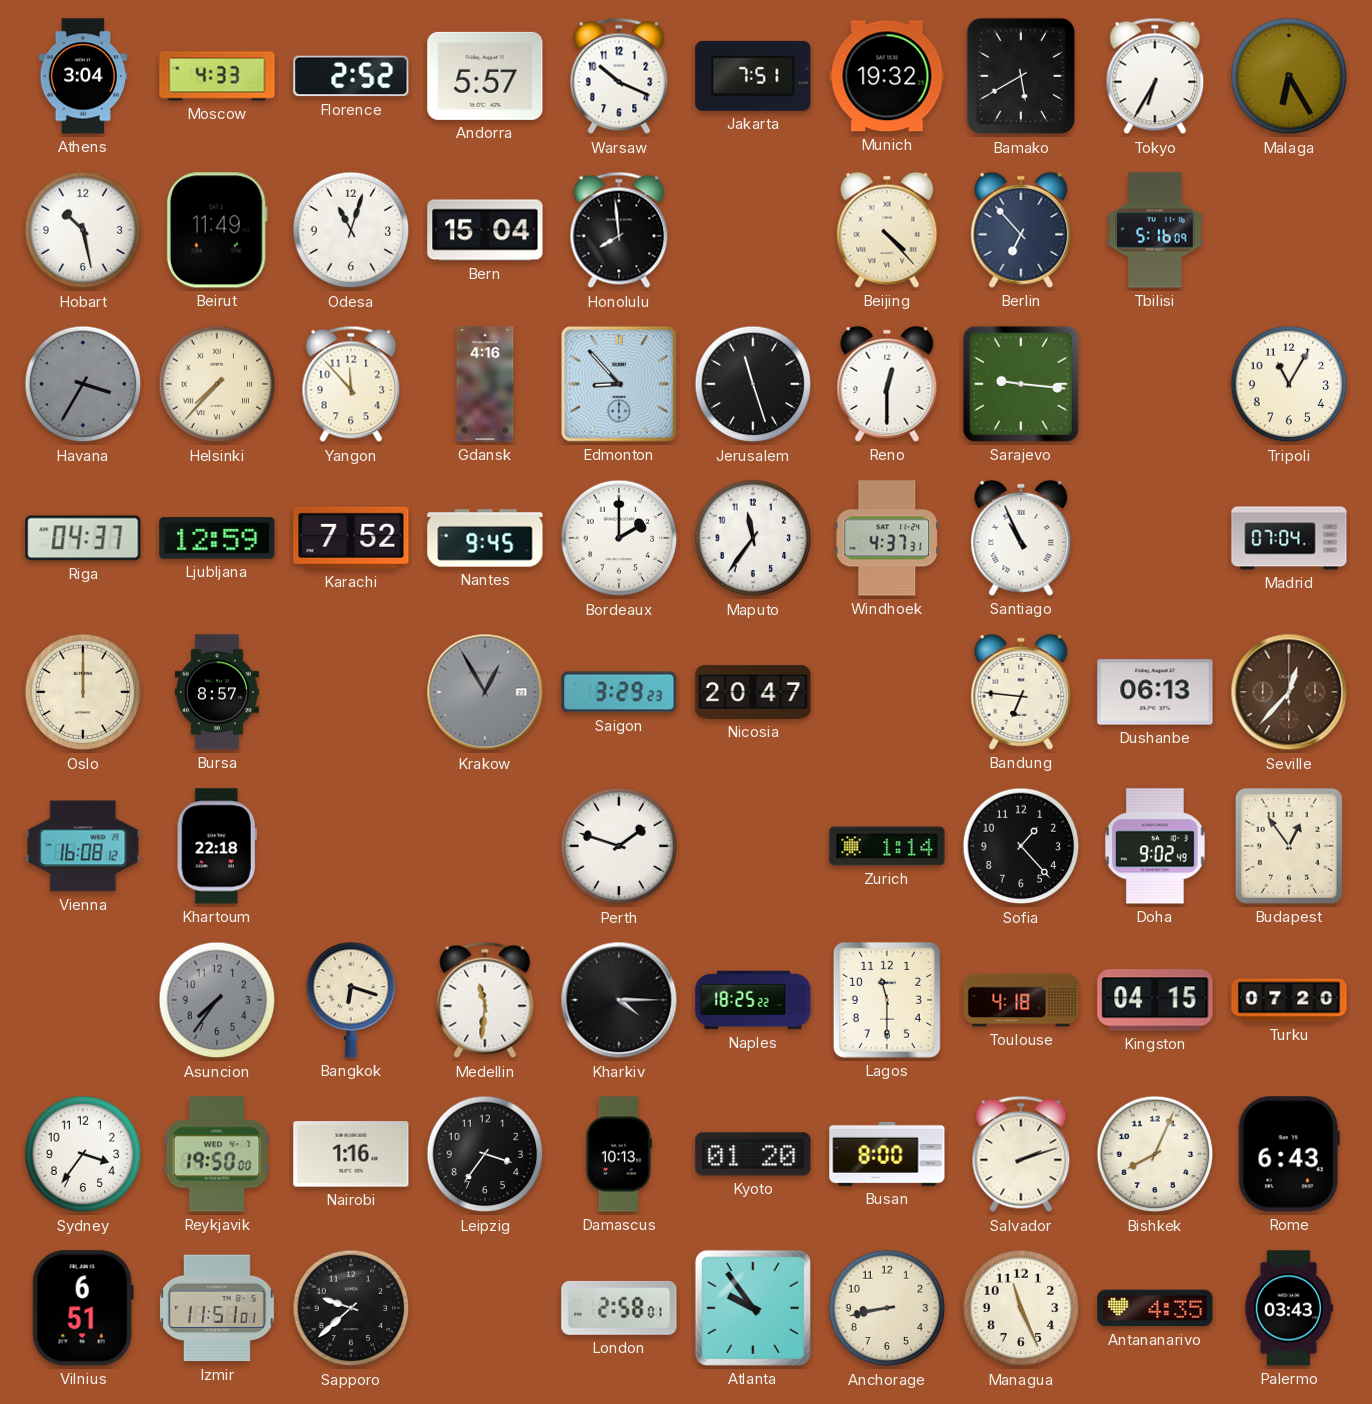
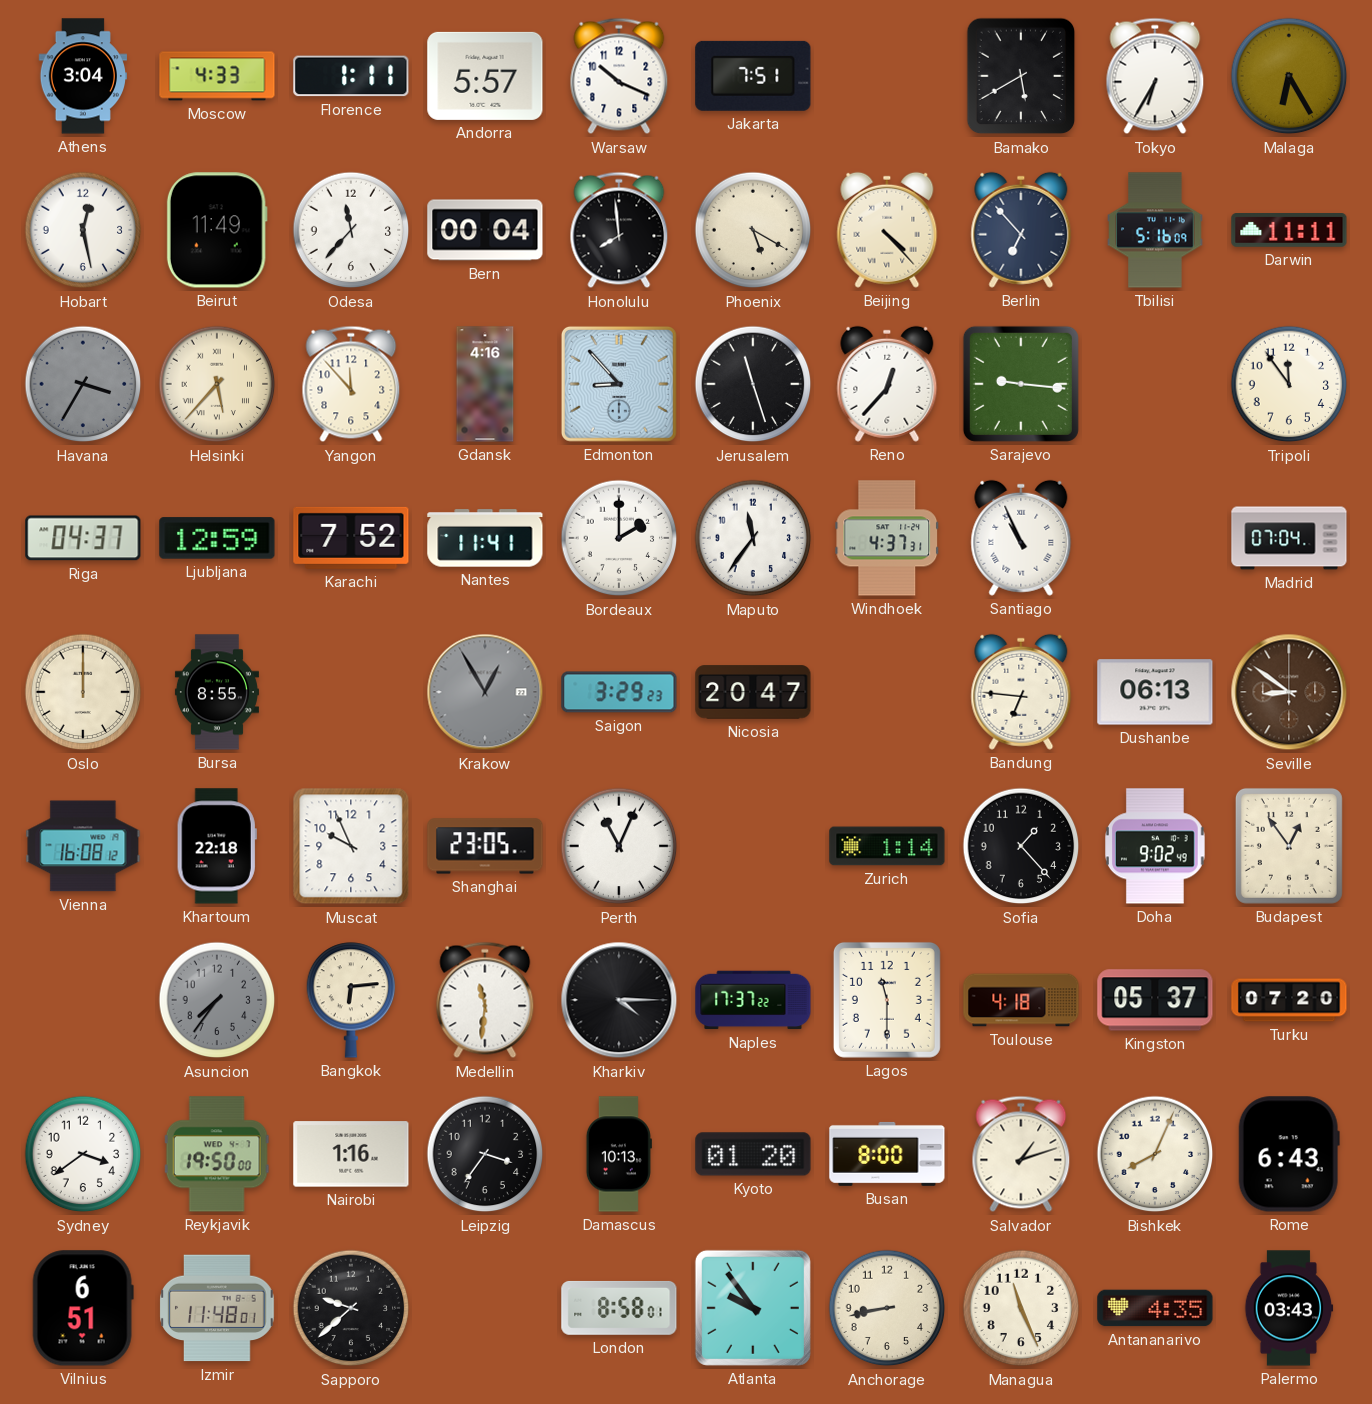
Florence: 2:52 -> 1:11
Munich: 19:32 -> none
Hobart: 10:28 -> 12:28
Odesa: 11:03 -> 11:37
Bern: 15:04 -> 00:04
Phoenix: none -> 5:20
Darwin: none -> 11:11
Helsinki: 7:37 -> 5:37
Reno: 12:30 -> 12:37
Tripoli: 11:05 -> 11:54
Nantes: 9:45 -> 11:41
Bursa: 8:57 -> 8:55
Seville: 12:37 -> 8:51
Muscat: none -> 9:56
Shanghai: none -> 23:05
Perth: 1:48 -> 11:04
Bangkok: 6:18 -> 6:14
Naples: 18:25 -> 17:37
Kingston: 04:15 -> 05:37
Sydney: 3:36 -> 3:39
Salvador: 2:12 -> 1:12
Izmir: 11:51 -> 11:48
London: 2:58 -> 8:58
